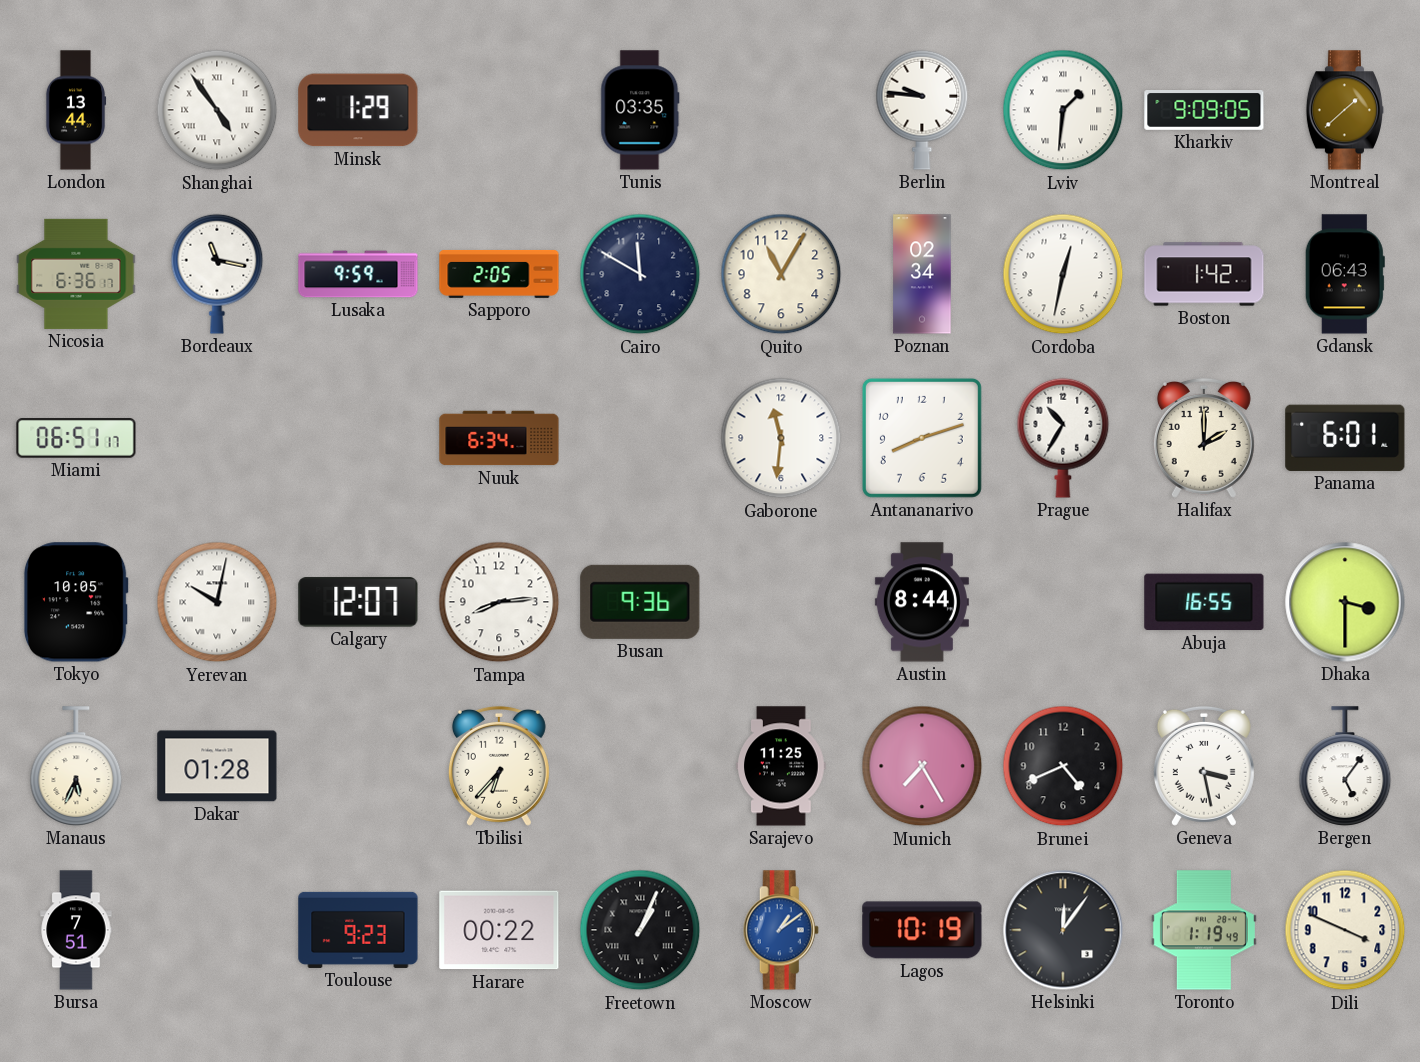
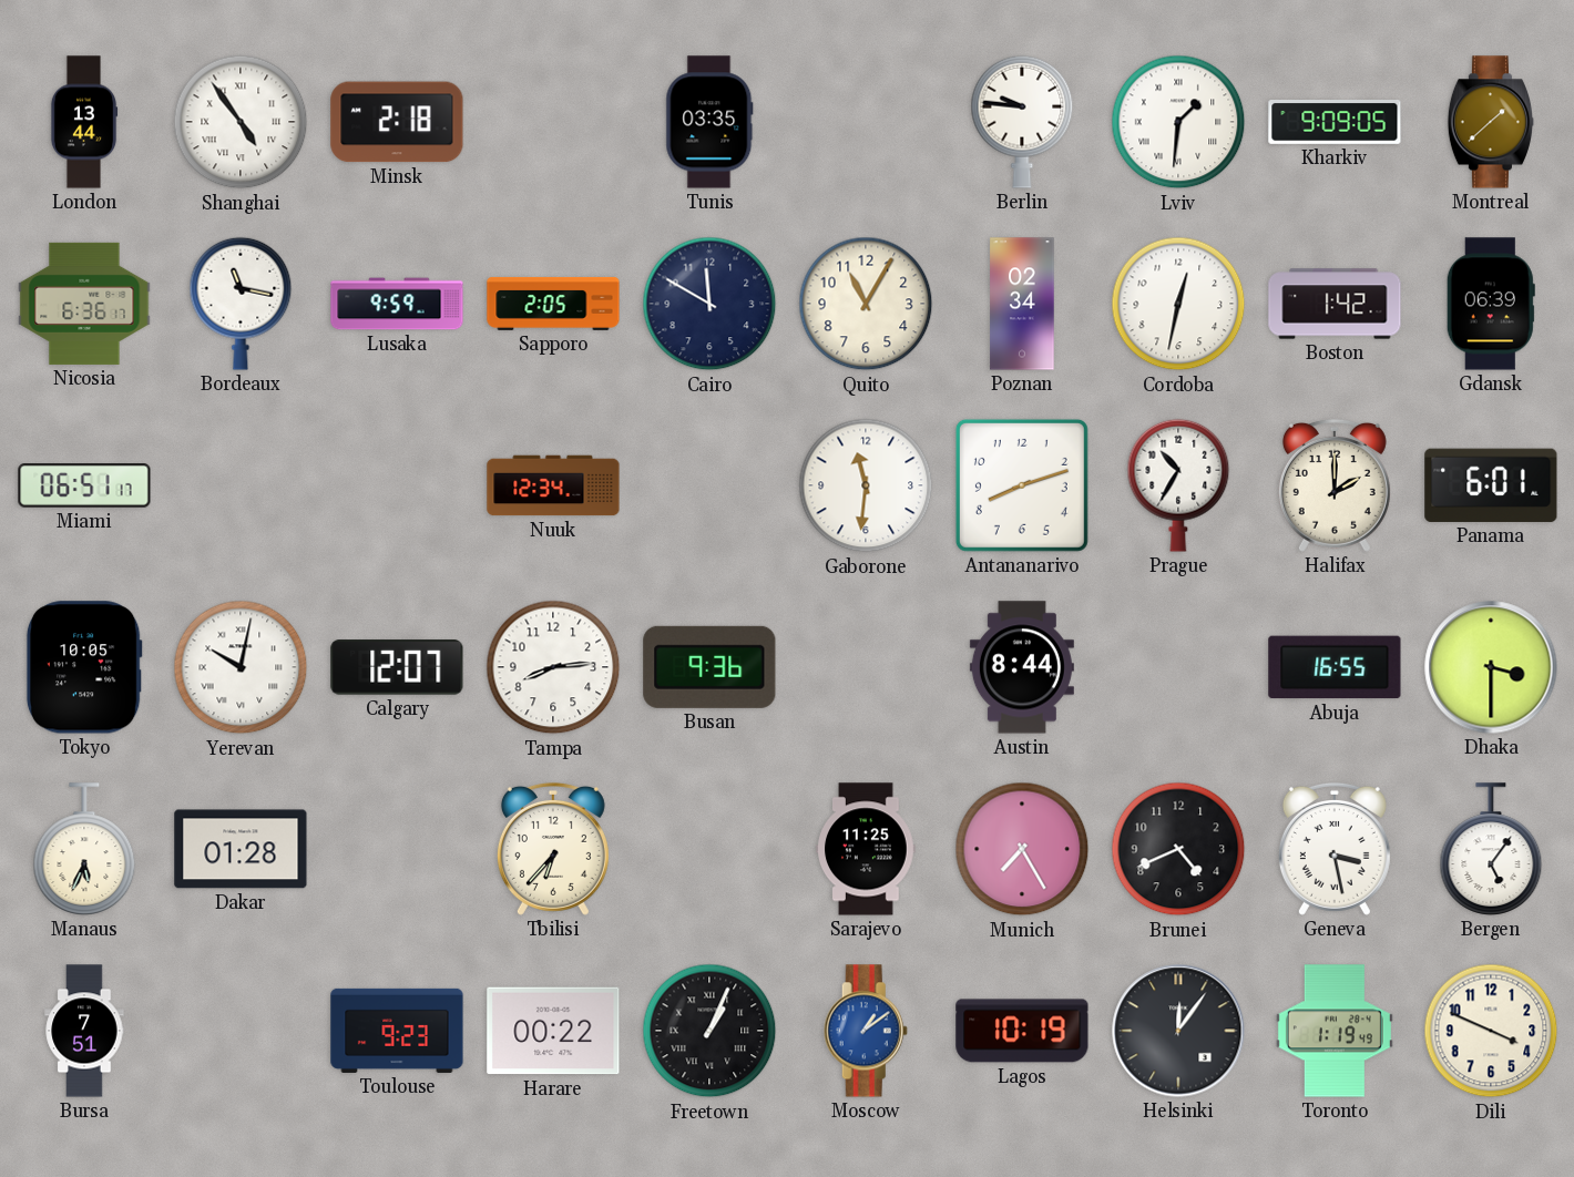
Minsk: 1:29 -> 2:18
Gdansk: 06:43 -> 06:39
Nuuk: 6:34 -> 12:34
